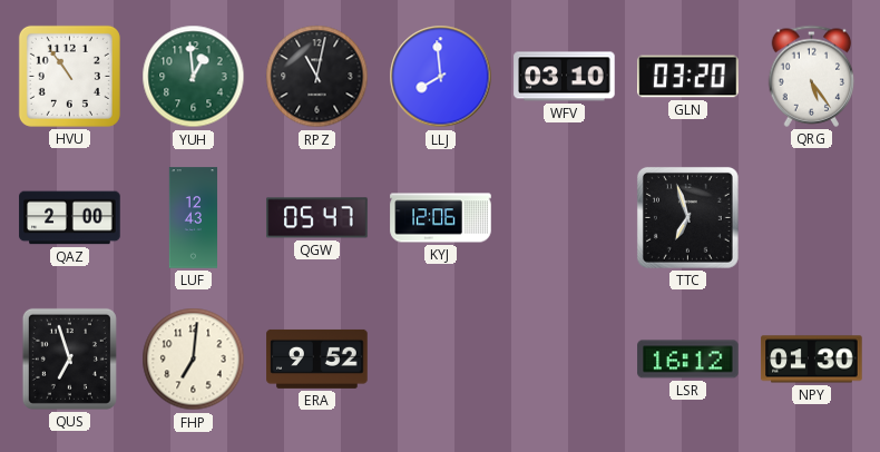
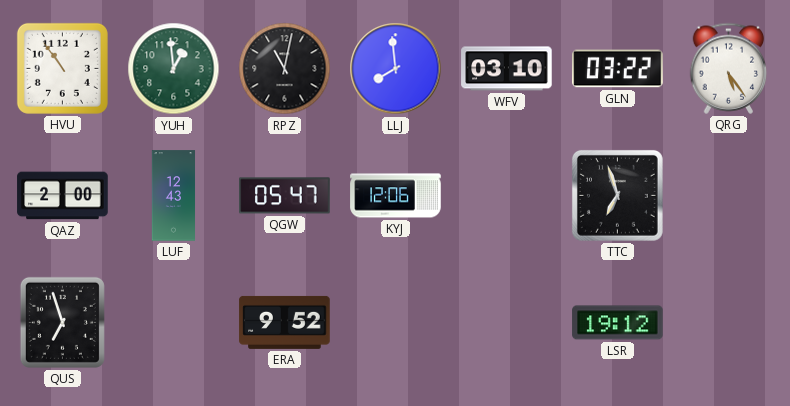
GLN: 03:20 -> 03:22
FHP: 7:01 -> none
LSR: 16:12 -> 19:12
NPY: 01:30 -> none
